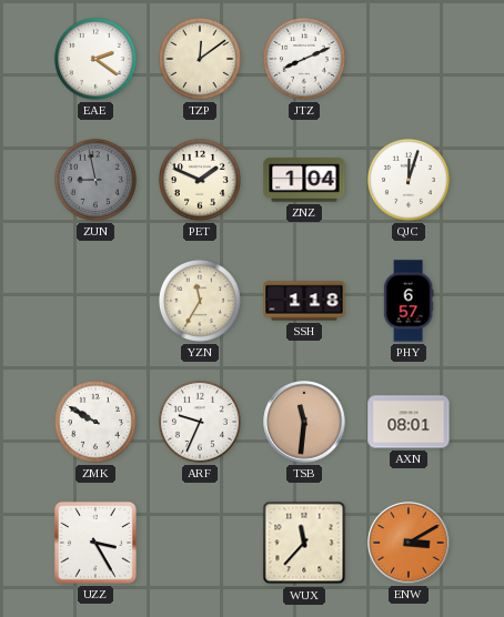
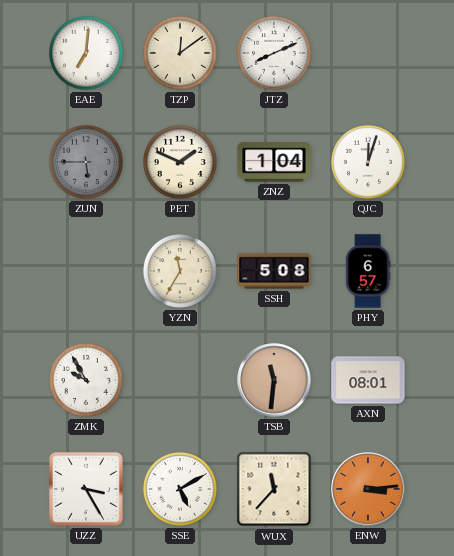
EAE: 2:21 -> 7:01
ZUN: 8:58 -> 5:45
SSH: 1:18 -> 5:08
ZMK: 9:50 -> 9:55
ARF: 9:34 -> none
SSE: none -> 5:10
ENW: 3:10 -> 3:14
